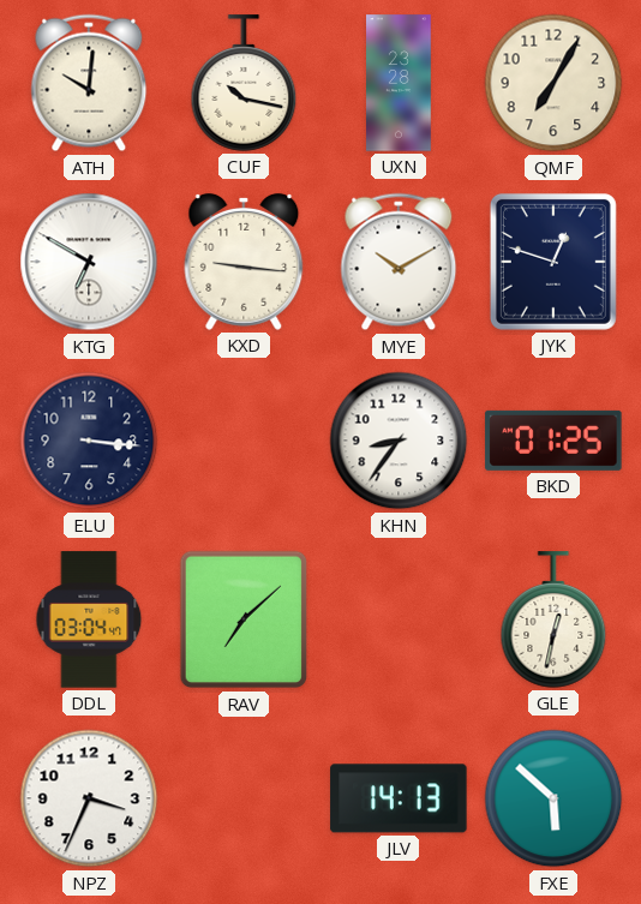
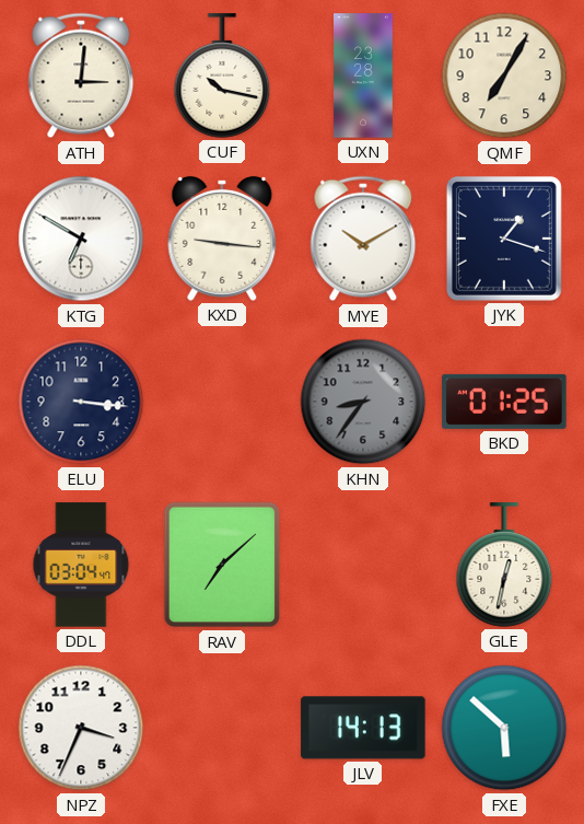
ATH: 10:01 -> 3:01
JYK: 12:48 -> 1:18
KHN dial: white -> grey
